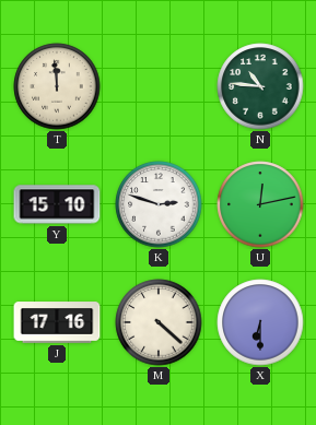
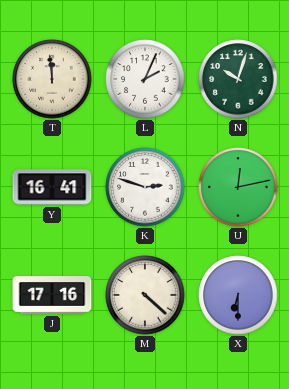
L: none -> 2:04
N: 10:46 -> 10:03
Y: 15:10 -> 16:41
